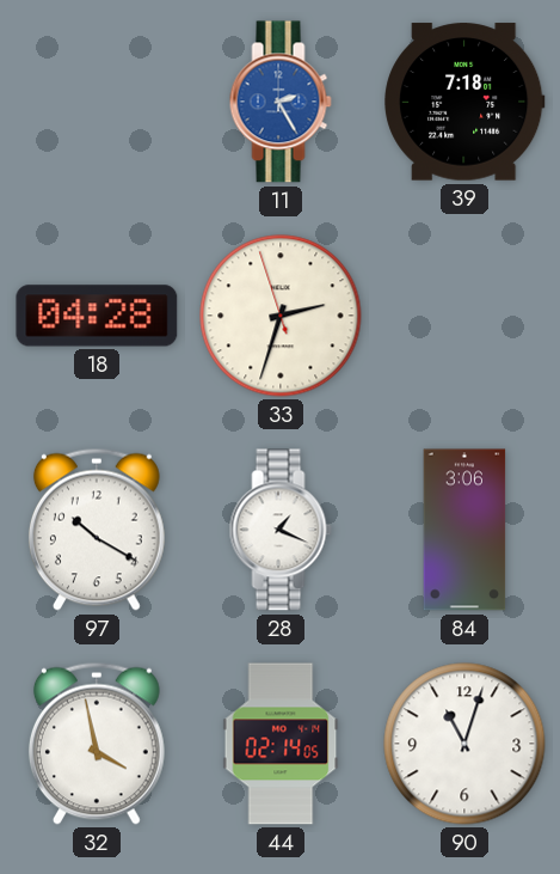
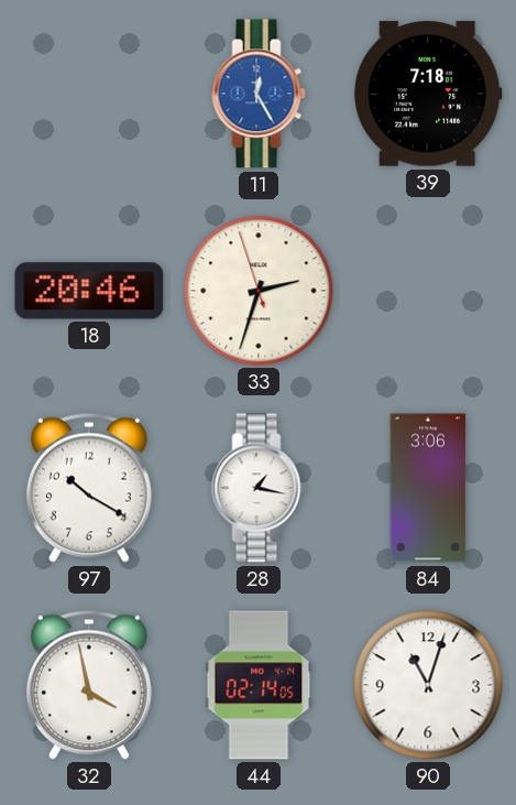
11: 2:25 -> 12:25
18: 04:28 -> 20:46
28: 1:19 -> 1:17
